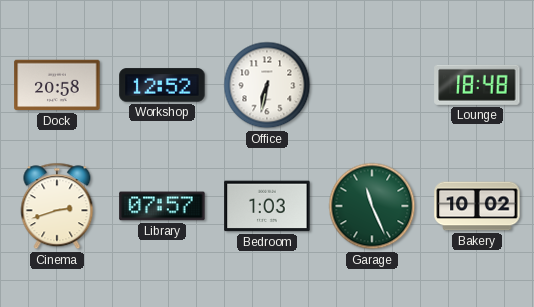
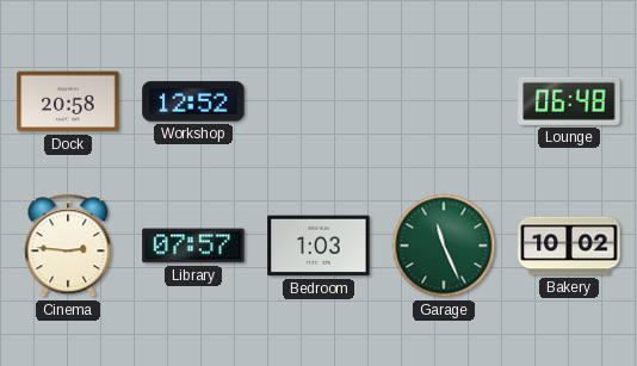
Office: 6:32 -> none
Lounge: 18:48 -> 06:48
Cinema: 2:42 -> 2:46
